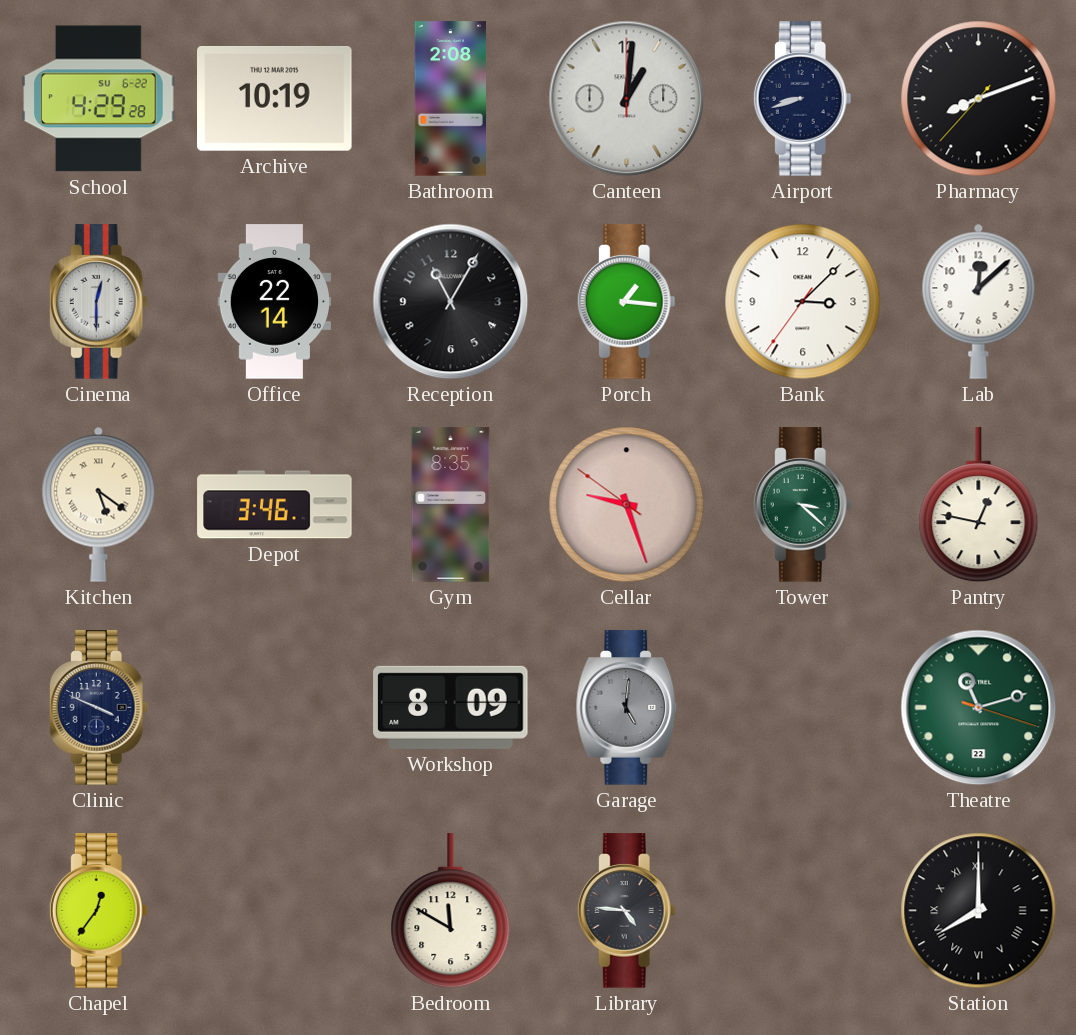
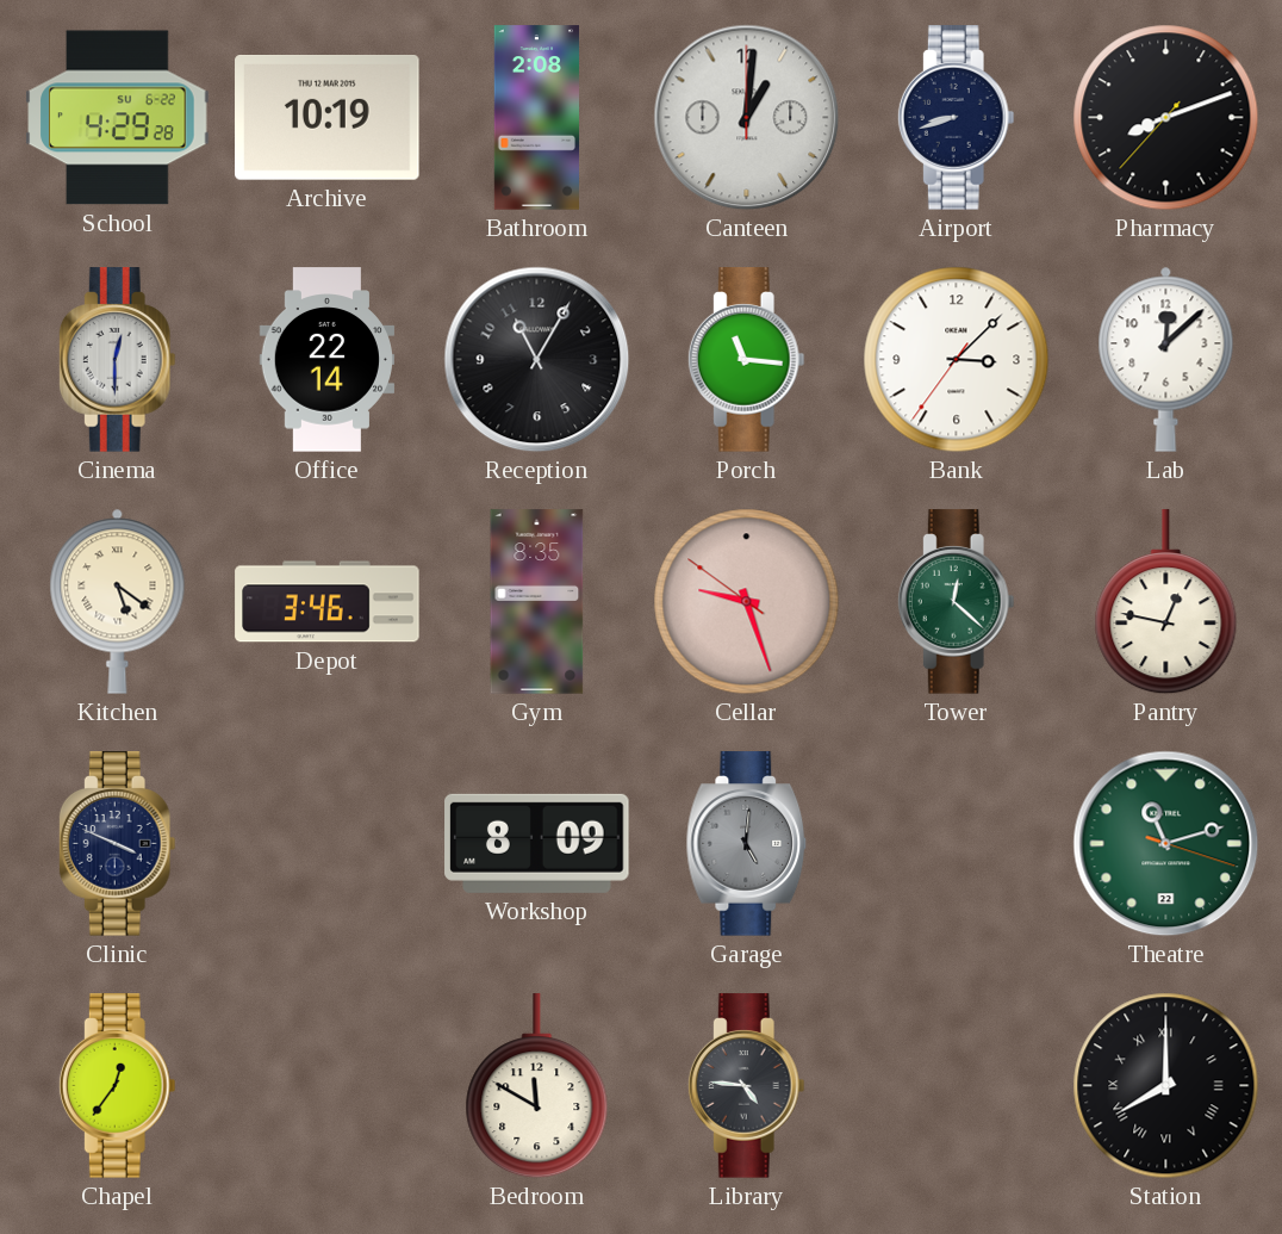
Porch: 1:16 -> 11:16
Tower: 3:22 -> 12:22
